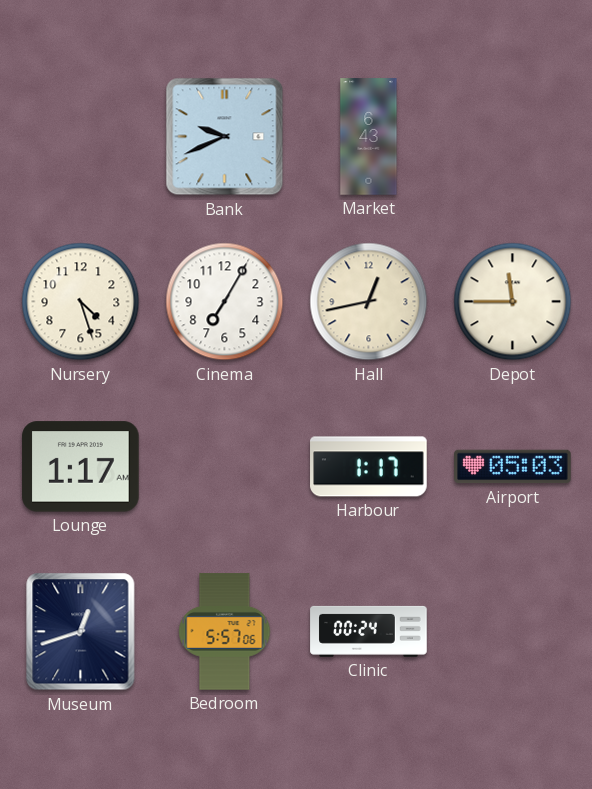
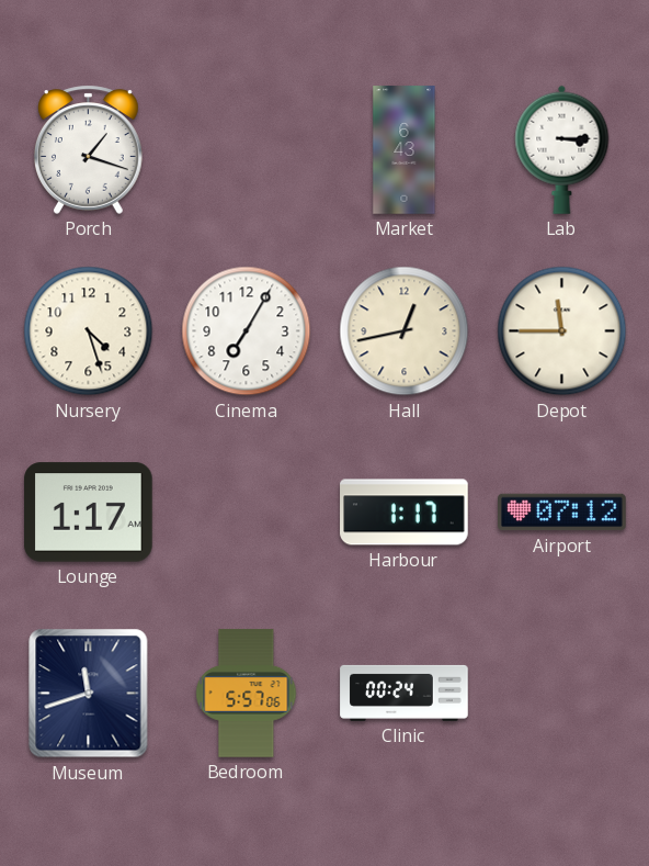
Porch: none -> 1:18
Bank: 9:41 -> none
Lab: none -> 3:15
Airport: 05:03 -> 07:12
Museum: 12:42 -> 11:42
